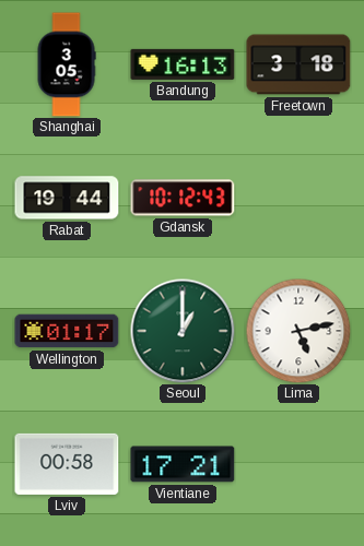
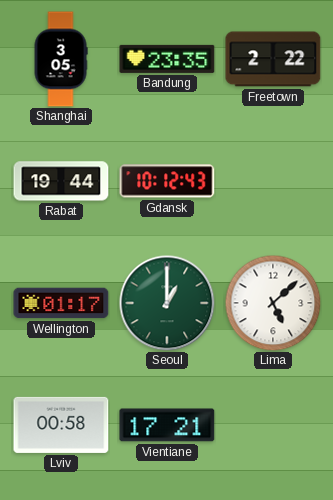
Bandung: 16:13 -> 23:35
Freetown: 3:18 -> 2:22
Lima: 5:13 -> 5:08
